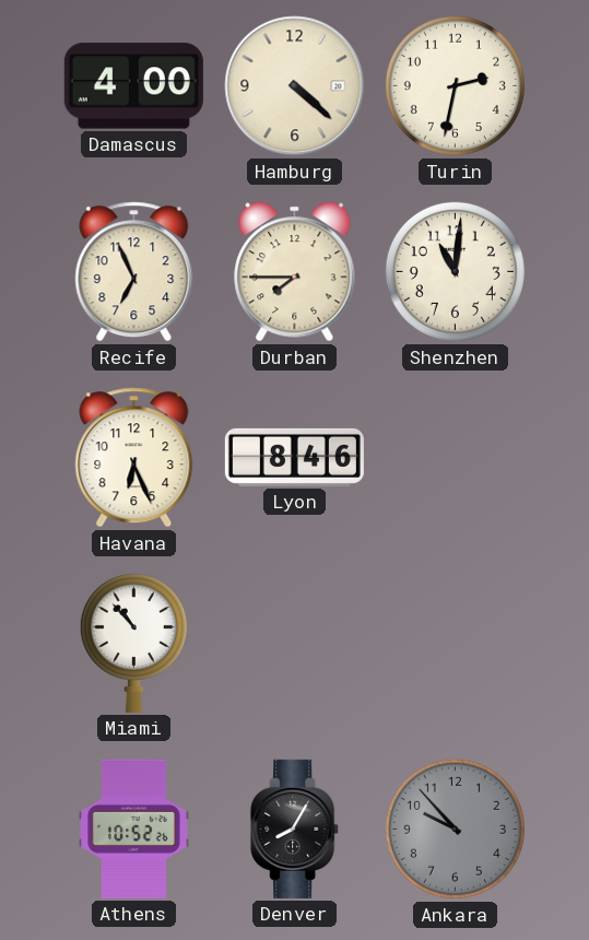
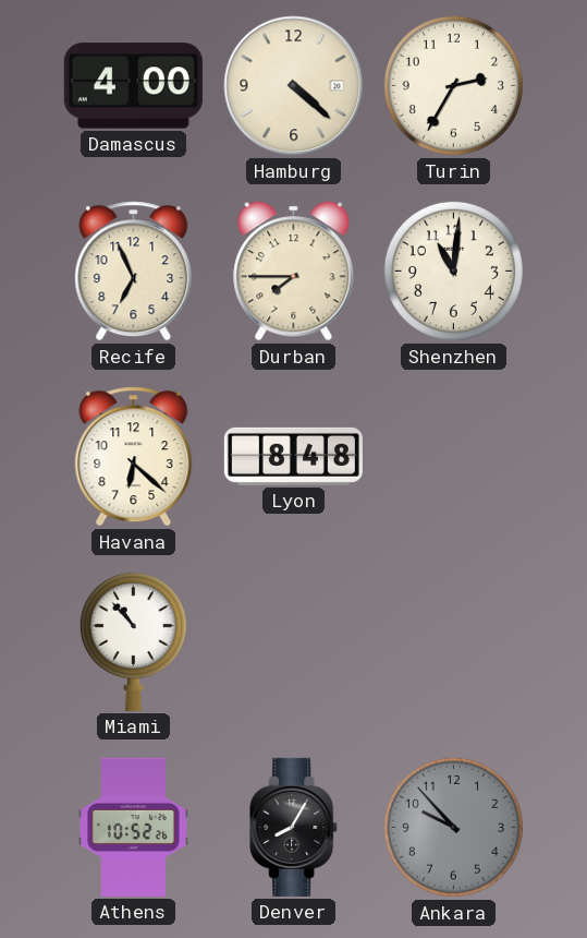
Turin: 2:32 -> 2:35
Havana: 6:26 -> 6:22
Lyon: 8:46 -> 8:48
